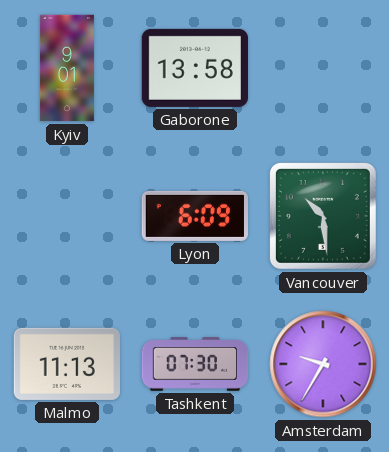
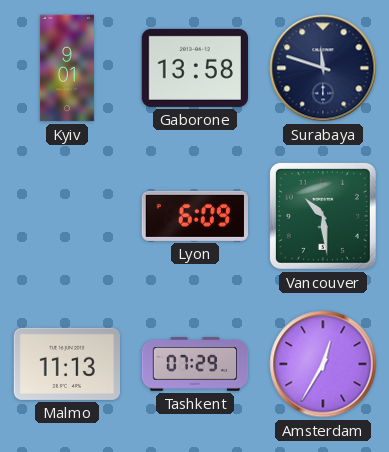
Surabaya: none -> 11:48
Tashkent: 07:30 -> 07:29
Amsterdam: 9:35 -> 12:35
